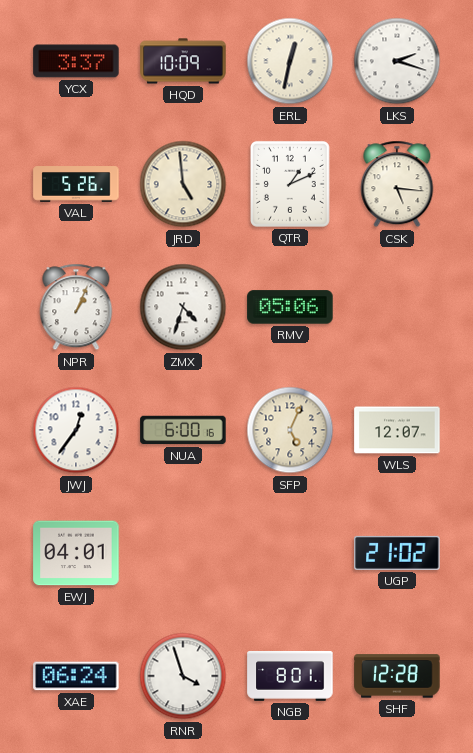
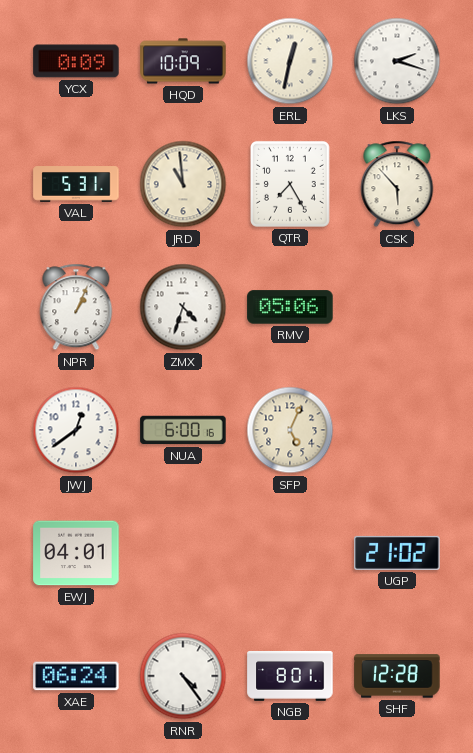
YCX: 3:37 -> 0:09
VAL: 5:26 -> 5:31
JRD: 4:59 -> 10:59
QTR: 1:11 -> 7:25
CSK: 5:16 -> 5:53
JWJ: 12:36 -> 12:39
WLS: 12:07 -> none
RNR: 3:57 -> 4:24
